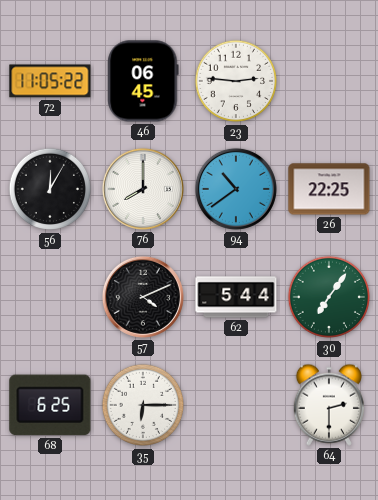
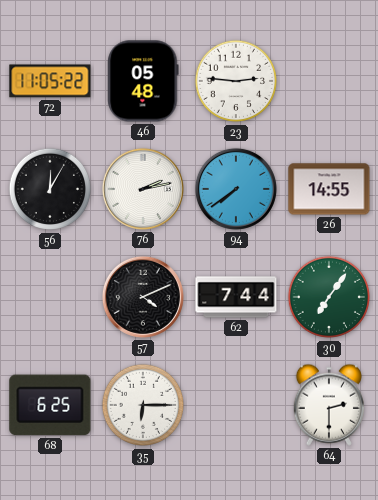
46: 06:45 -> 05:48
76: 8:00 -> 2:13
94: 10:39 -> 7:39
26: 22:25 -> 14:55
62: 5:44 -> 7:44
